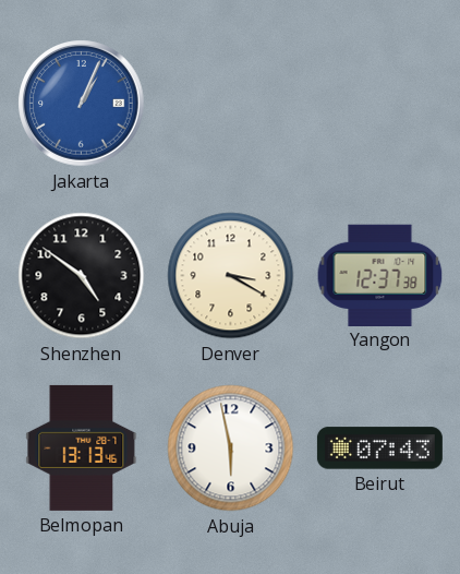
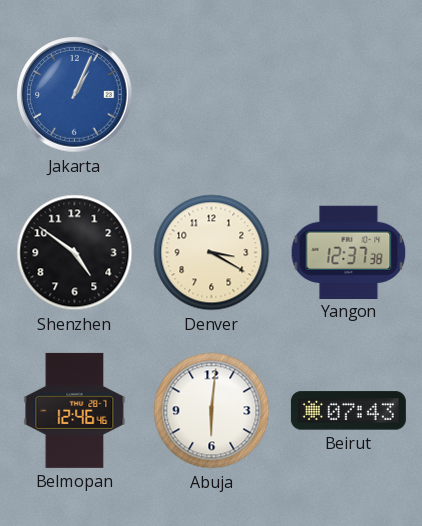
Belmopan: 13:13 -> 12:46
Abuja: 5:58 -> 6:01
